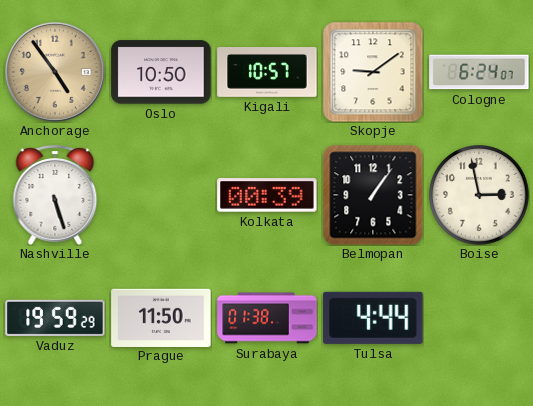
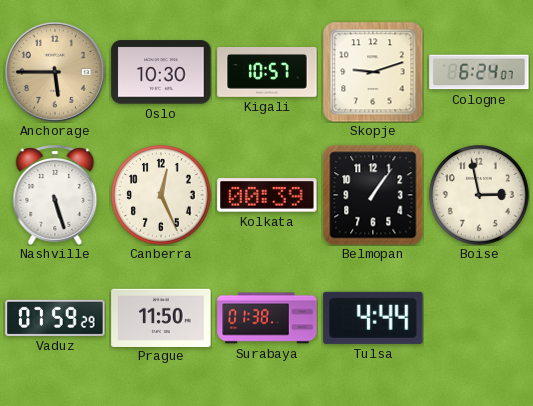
Anchorage: 4:54 -> 5:45
Oslo: 10:50 -> 10:30
Skopje: 9:09 -> 9:12
Canberra: none -> 12:26
Vaduz: 19:59 -> 07:59
